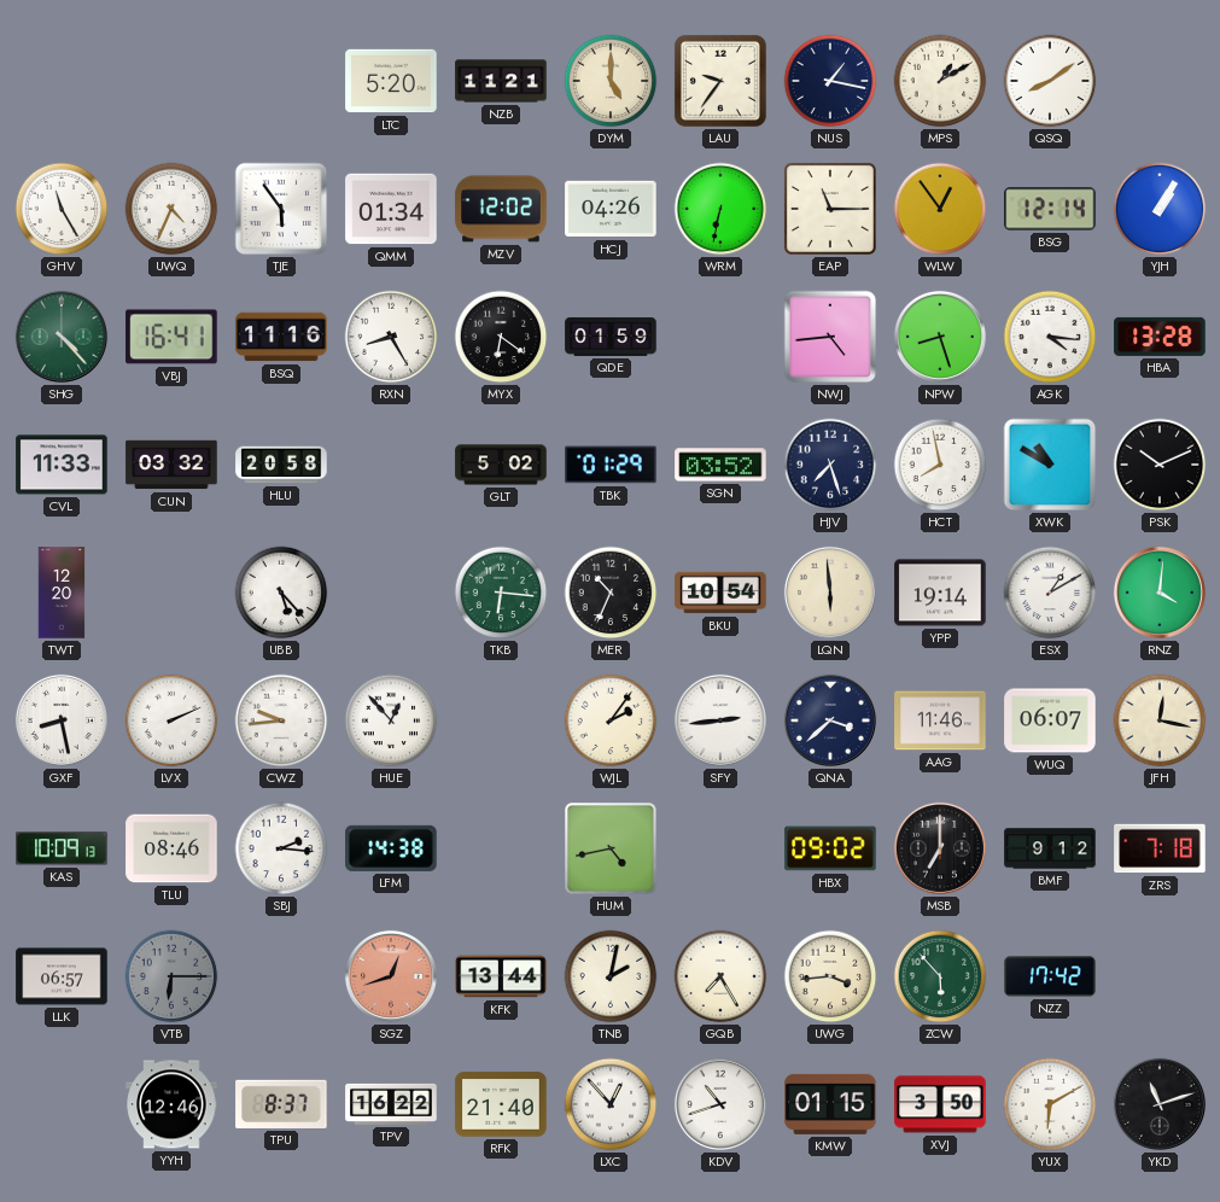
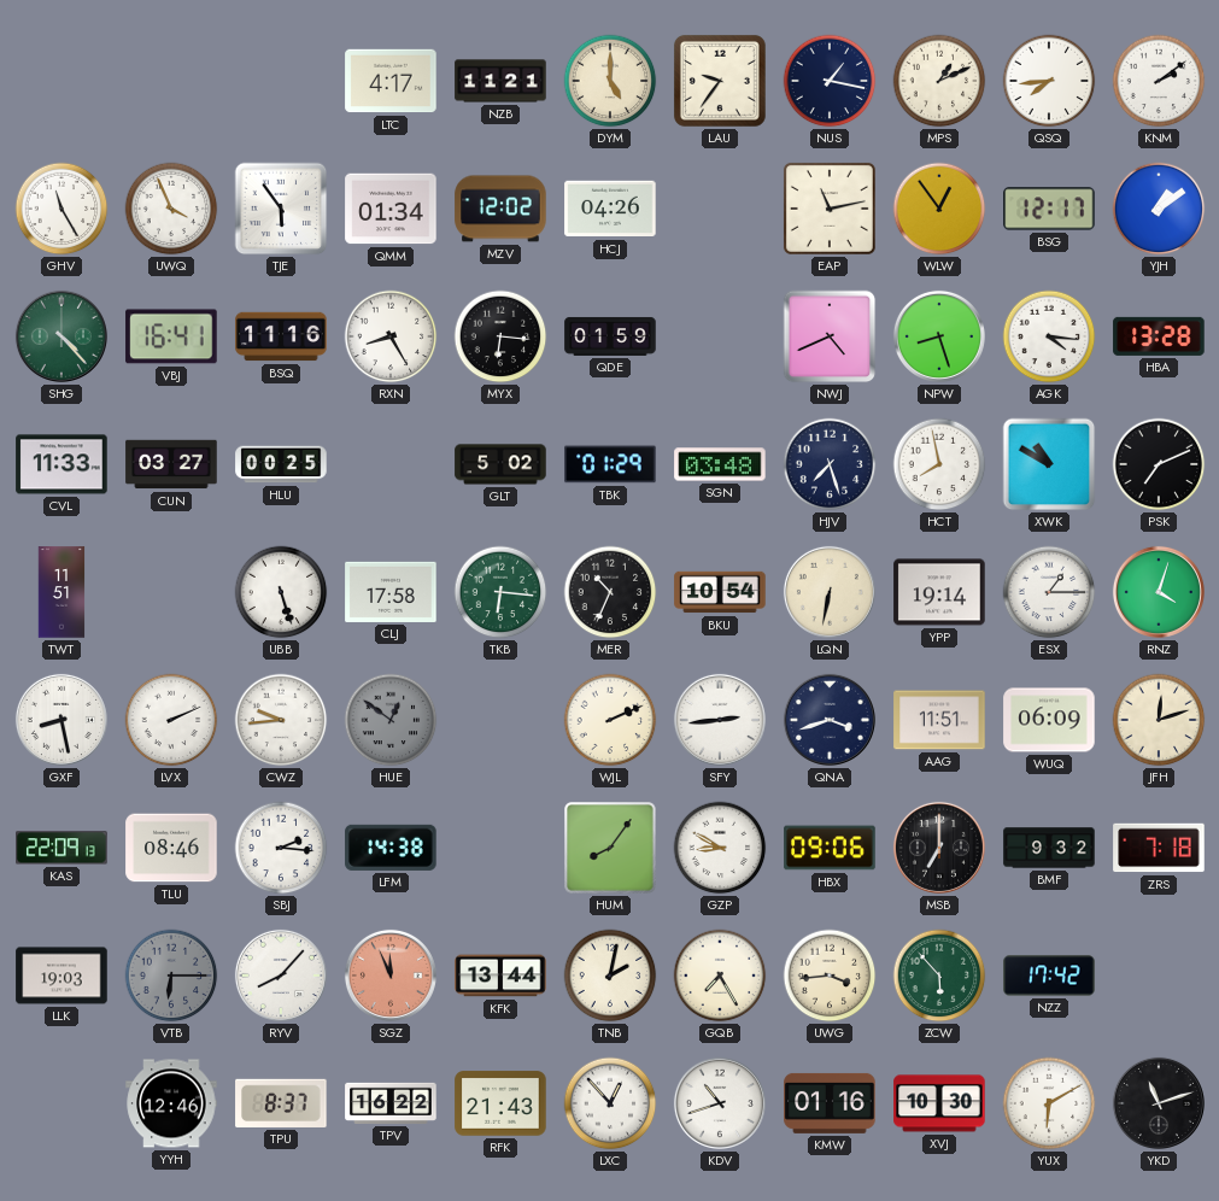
LTC: 5:20 -> 4:17
MPS: 1:10 -> 1:11
QSQ: 8:09 -> 7:44
KNM: none -> 2:09
UWQ: 4:34 -> 3:56
WRM: 6:32 -> none
EAP: 11:15 -> 11:13
BSG: 12:14 -> 12:17
YJH: 1:05 -> 1:09
MYX: 6:21 -> 6:16
NWJ: 4:44 -> 4:41
CUN: 03:32 -> 03:27
HLU: 20:58 -> 00:25
SGN: 03:52 -> 03:48
PSK: 10:11 -> 7:11
TWT: 12:20 -> 11:51
UBB: 5:23 -> 5:27
CLJ: none -> 17:58
LQN: 5:59 -> 6:32
ESX: 1:10 -> 1:15
RNZ: 4:01 -> 4:03
HUE: 12:53 -> 12:51
HUE dial: white -> grey
WJL: 2:06 -> 2:11
QNA: 3:38 -> 3:42
AAG: 11:46 -> 11:51
WUQ: 06:07 -> 06:09
JFH: 12:17 -> 12:12
KAS: 10:09 -> 22:09
HUM: 4:43 -> 8:06
GZP: none -> 8:50
HBX: 09:02 -> 09:06
BMF: 9:12 -> 9:32
LLK: 06:57 -> 19:03
RYV: none -> 8:07
SGZ: 12:42 -> 11:56
RFK: 21:40 -> 21:43
KMW: 01:15 -> 01:16
XVJ: 3:50 -> 10:30
